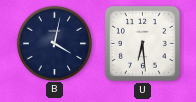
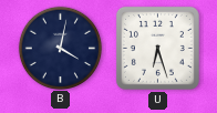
U: 6:29 -> 6:27
